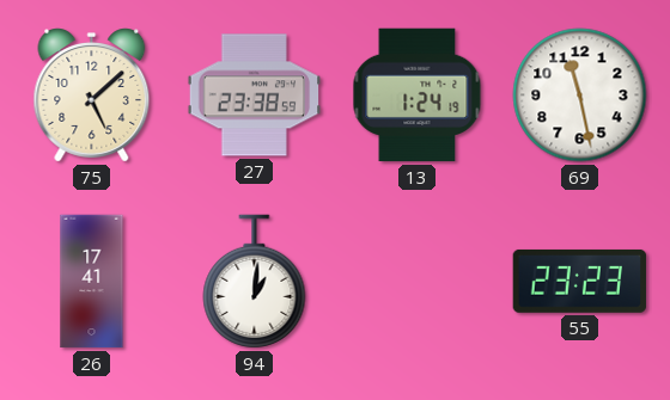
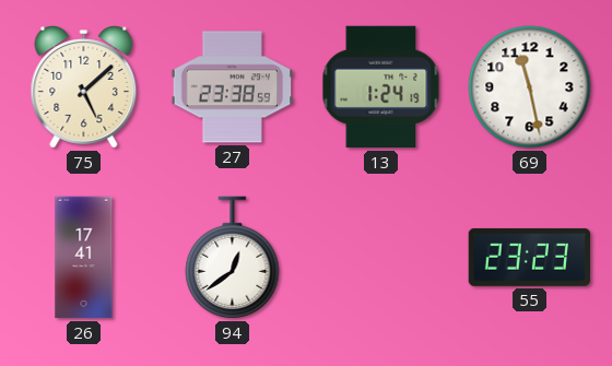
94: 1:01 -> 12:39
